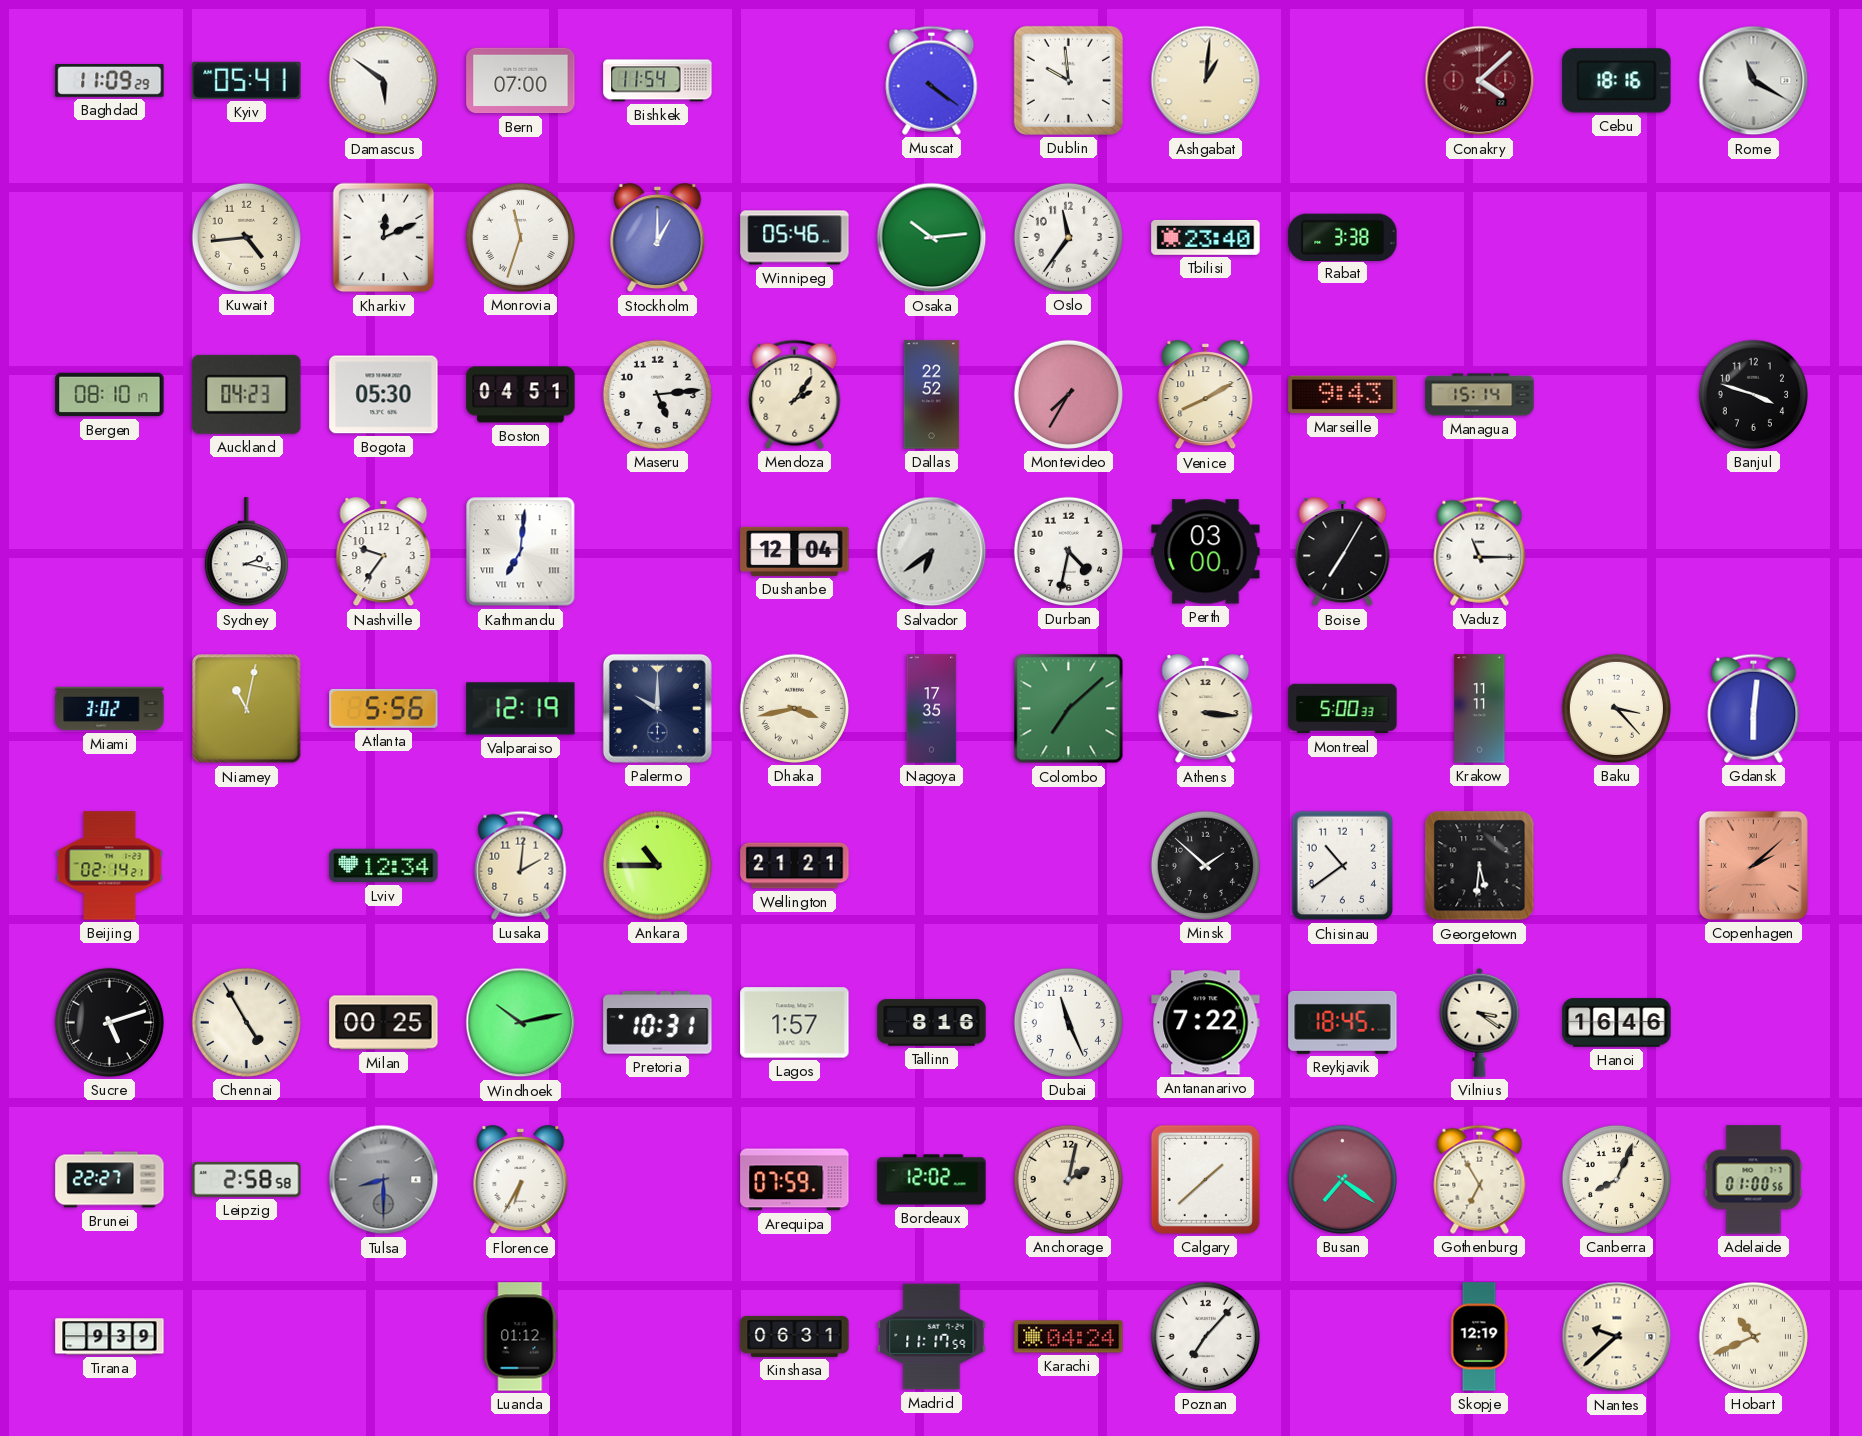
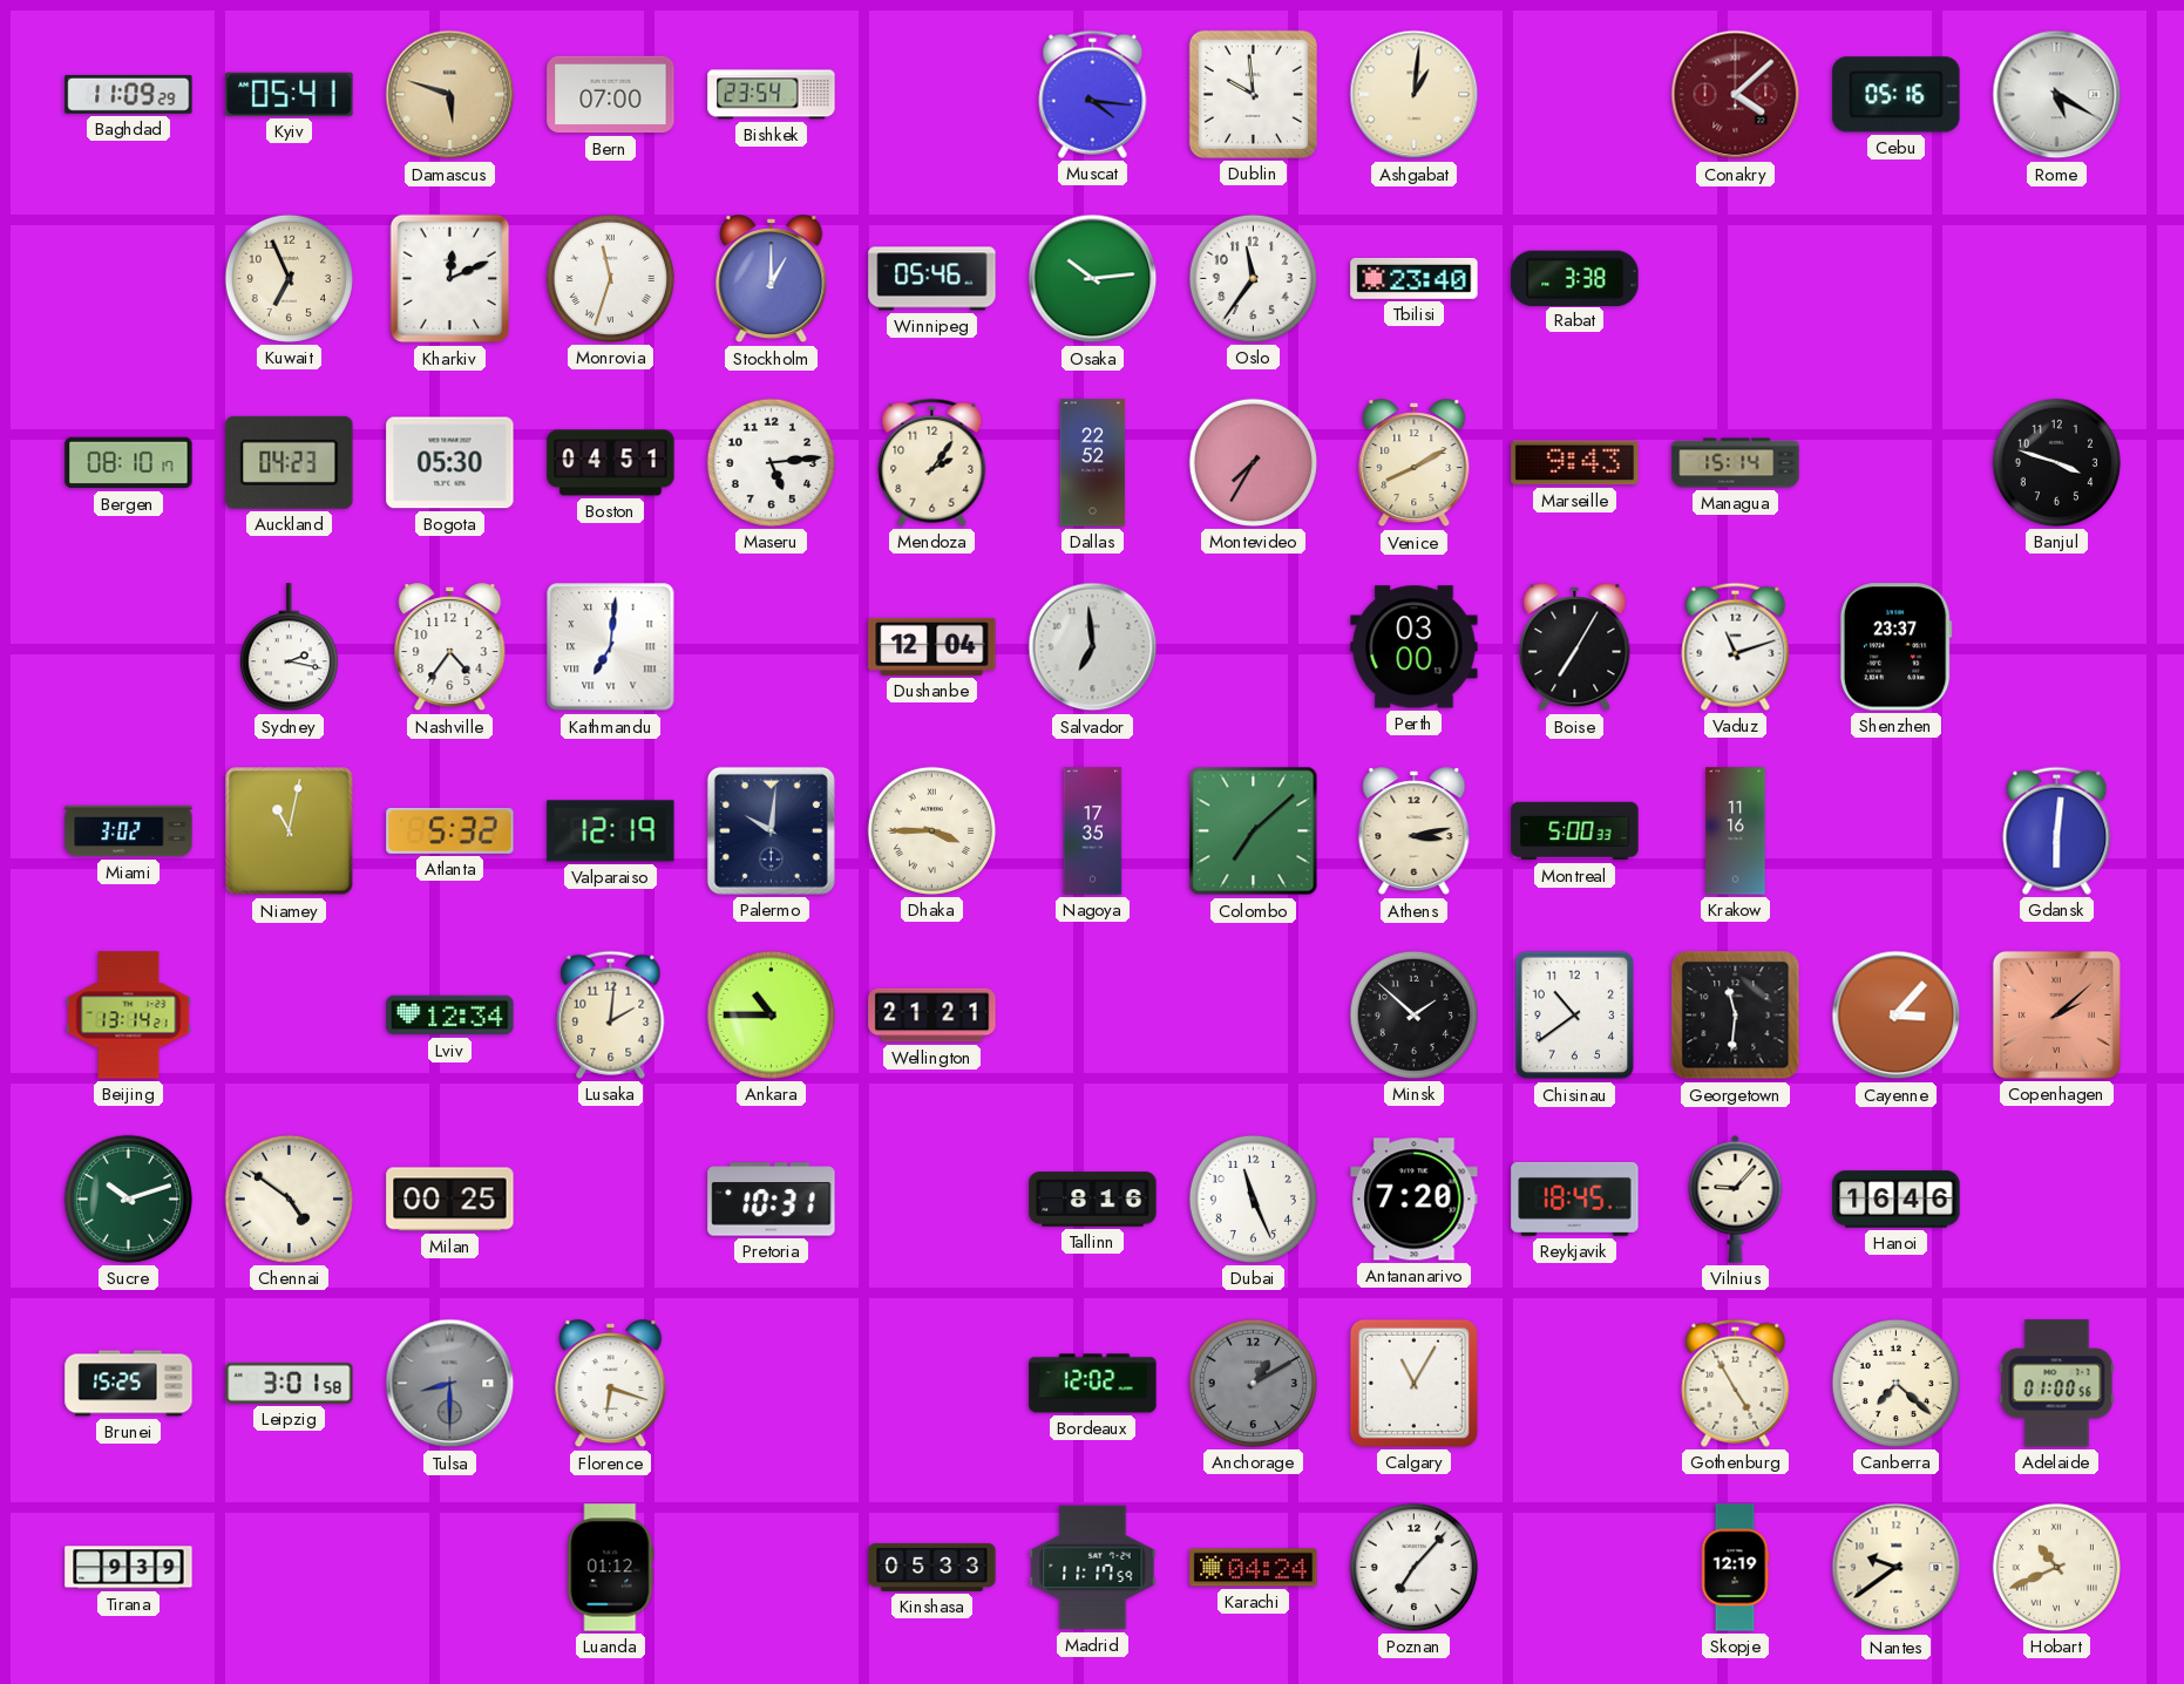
Damascus: 5:51 -> 5:48
Damascus dial: white -> champagne
Bishkek: 11:54 -> 23:54
Muscat: 4:21 -> 4:16
Cebu: 18:16 -> 05:16
Rome: 11:20 -> 5:20
Kuwait: 4:44 -> 6:56
Nashville: 9:36 -> 4:36
Salvador: 6:39 -> 6:59
Durban: 4:32 -> none
Vaduz: 11:15 -> 11:12
Shenzhen: none -> 23:37
Atlanta: 5:56 -> 5:32
Palermo: 10:00 -> 10:01
Dhaka: 3:43 -> 3:45
Athens: 3:16 -> 3:13
Krakow: 11:11 -> 11:16
Baku: 3:23 -> none
Beijing: 02:14 -> 13:14
Georgetown: 5:31 -> 11:31
Cayenne: none -> 3:07
Sucre: 5:12 -> 10:12
Sucre dial: black -> green
Chennai: 4:55 -> 4:51
Windhoek: 10:13 -> none
Lagos: 1:57 -> none
Antananarivo: 7:22 -> 7:20
Vilnius: 3:21 -> 9:07
Brunei: 22:27 -> 15:25
Leipzig: 2:58 -> 3:01
Florence: 6:35 -> 6:18
Arequipa: 07:59 -> none
Anchorage: 2:02 -> 1:10
Anchorage dial: cream -> grey
Calgary: 1:38 -> 11:05
Busan: 7:21 -> none
Gothenburg: 6:55 -> 4:55
Canberra: 8:04 -> 7:22
Kinshasa: 06:31 -> 05:33
Nantes: 9:38 -> 9:39
